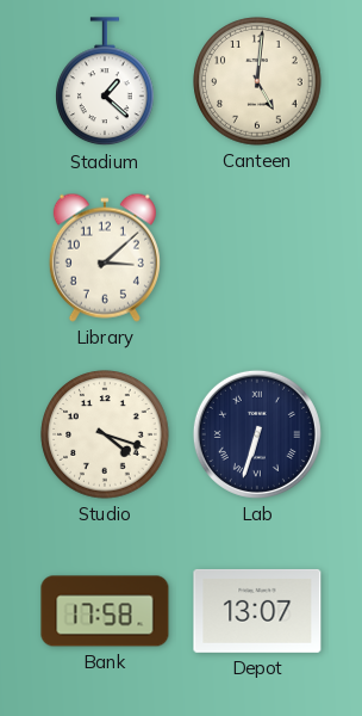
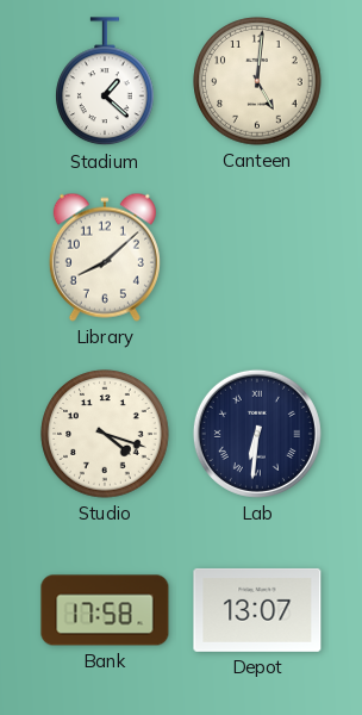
Library: 3:08 -> 8:08
Lab: 6:33 -> 6:31
